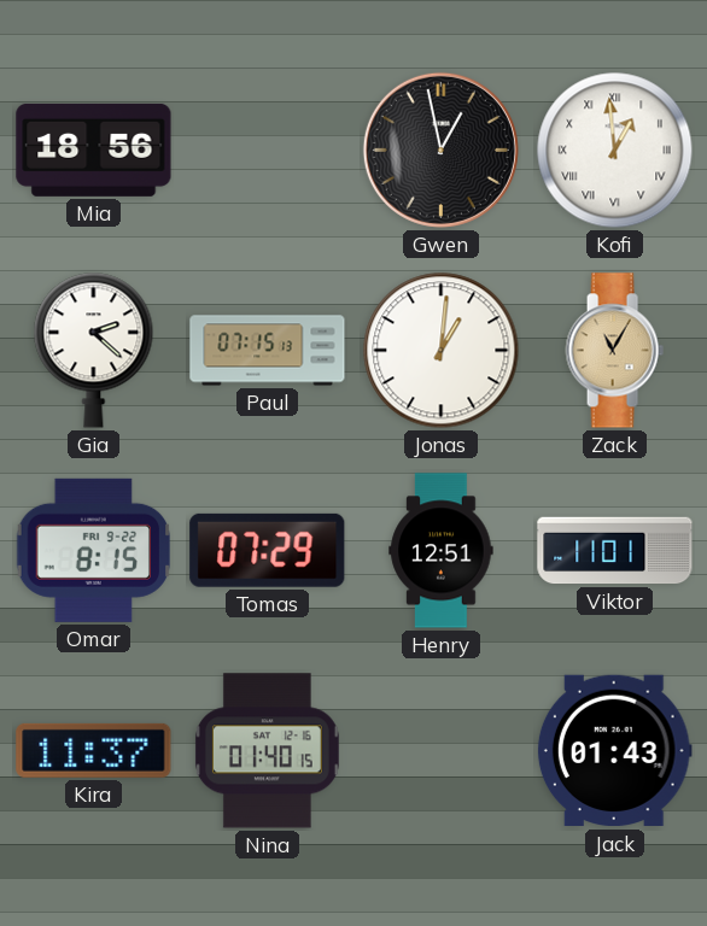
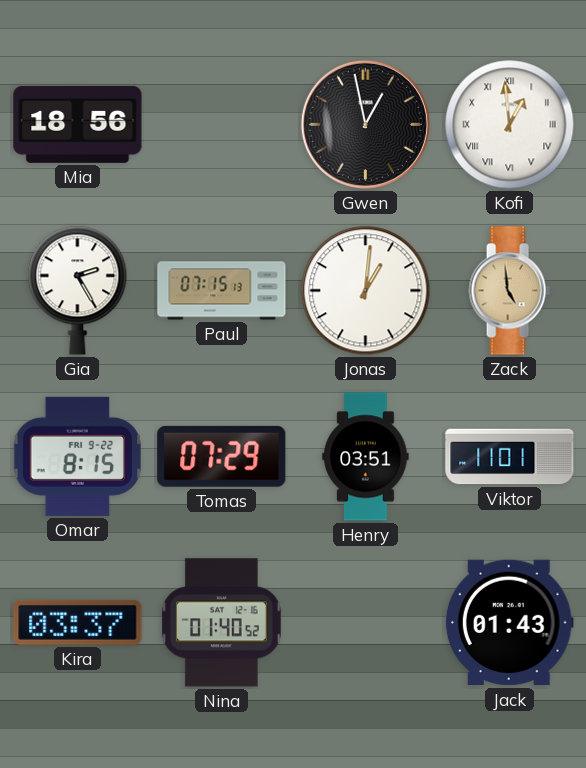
Gia: 2:22 -> 2:25
Zack: 11:05 -> 4:59
Henry: 12:51 -> 03:51
Kira: 11:37 -> 03:37
Nina: 01:40:15 -> 01:40:52
